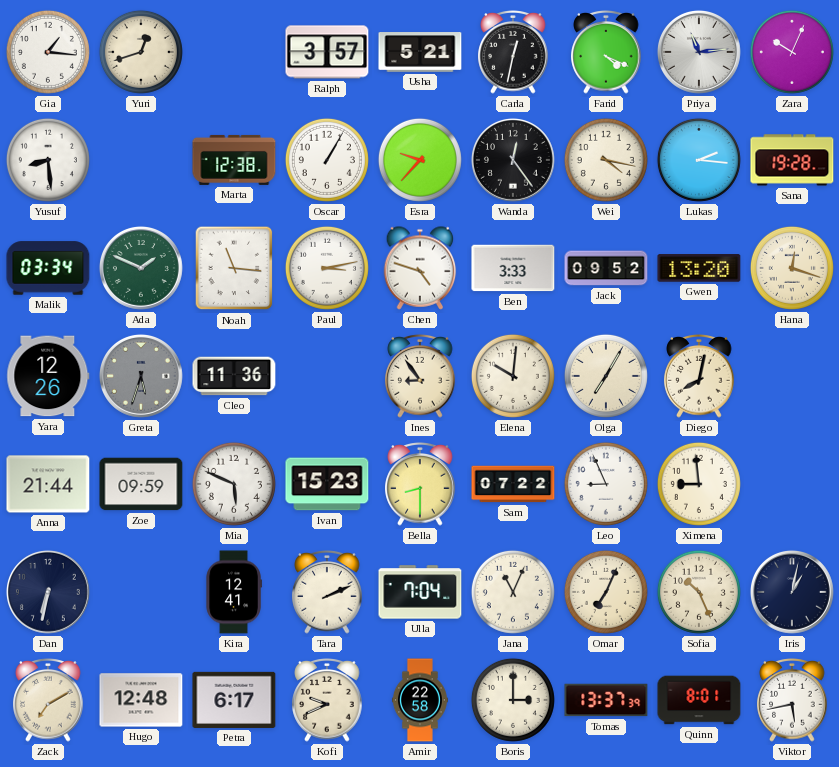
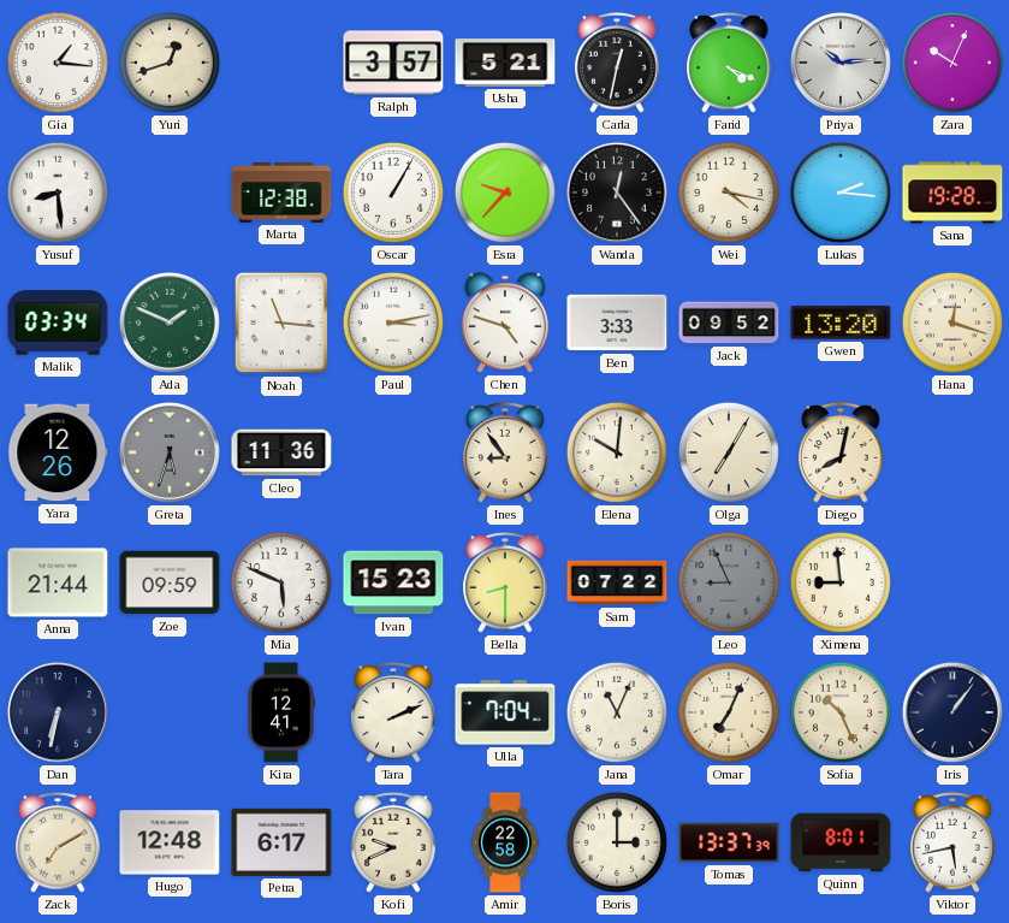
Priya: 11:14 -> 10:14
Leo dial: white -> grey
Iris: 1:02 -> 1:06
